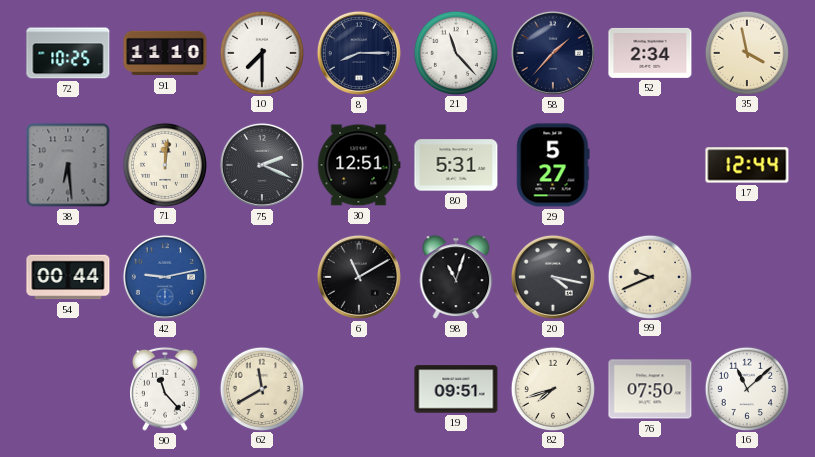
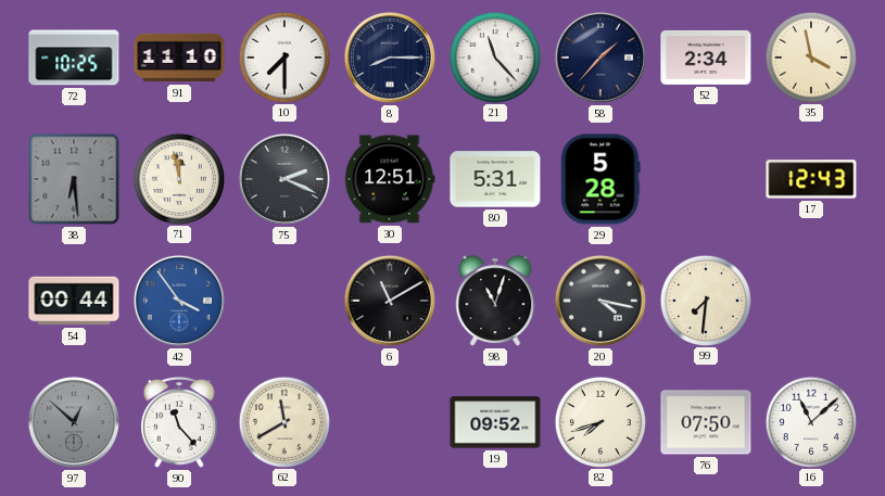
71: 12:01 -> 11:58
29: 5:27 -> 5:28
17: 12:44 -> 12:43
42: 9:13 -> 3:54
99: 9:41 -> 7:31
97: none -> 12:52
19: 09:51 -> 09:52
